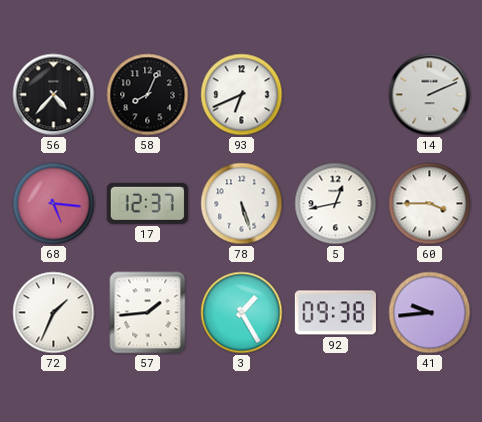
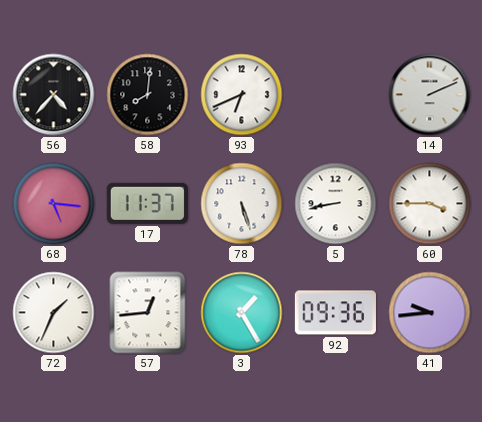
58: 8:04 -> 8:01
17: 12:37 -> 11:37
5: 12:43 -> 8:43
57: 1:44 -> 12:44
92: 09:38 -> 09:36
